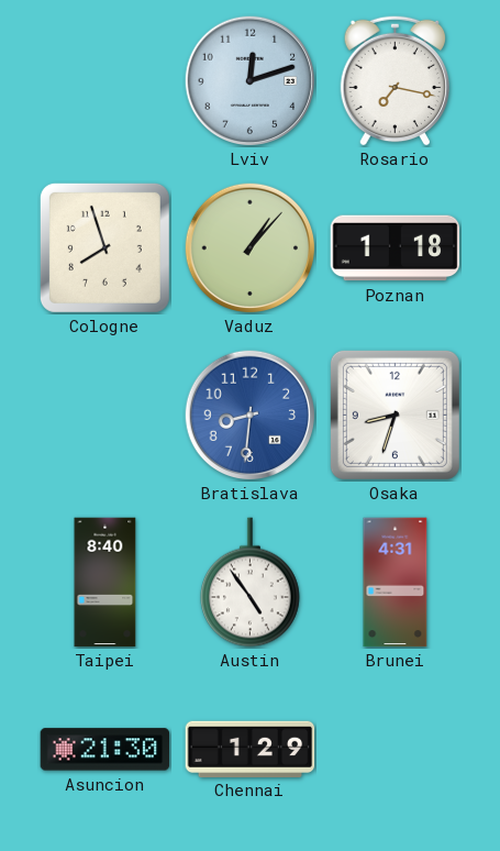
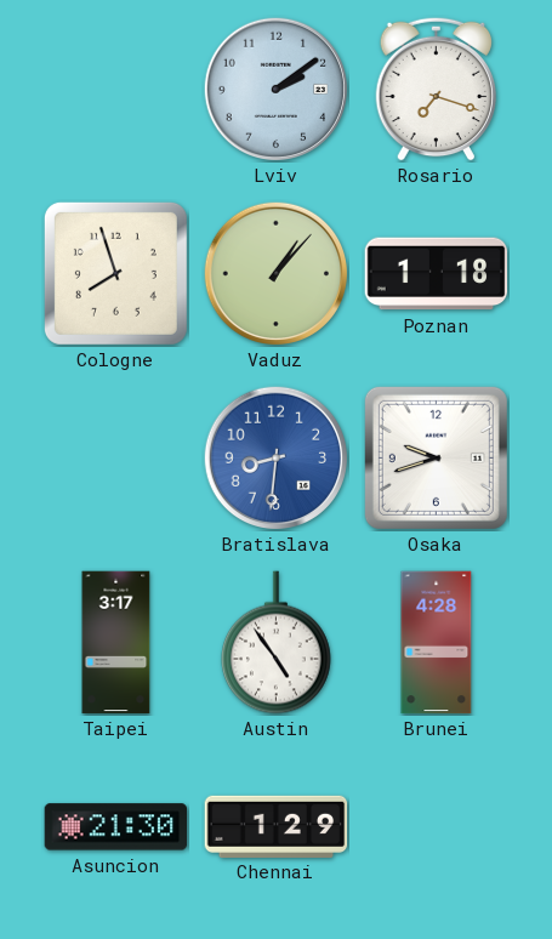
Lviv: 12:12 -> 2:09
Rosario: 7:17 -> 7:18
Osaka: 8:33 -> 9:42
Taipei: 8:40 -> 3:17
Brunei: 4:31 -> 4:28
